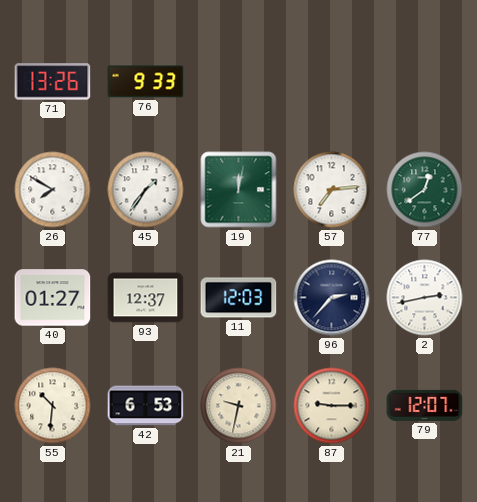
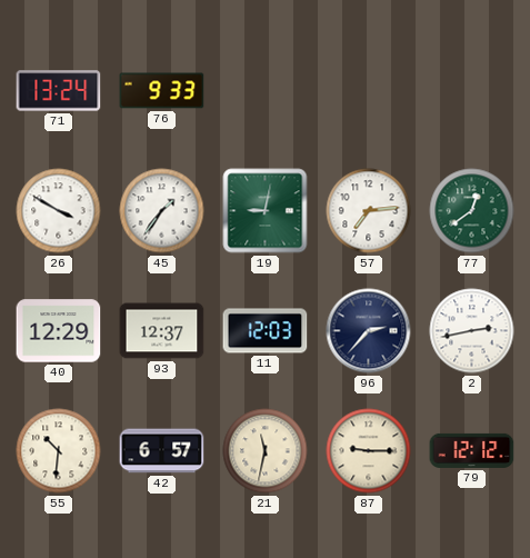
71: 13:26 -> 13:24
26: 7:50 -> 3:50
19: 12:02 -> 9:02
40: 01:27 -> 12:29
42: 6:53 -> 6:57
21: 9:32 -> 11:32
79: 12:07 -> 12:12
